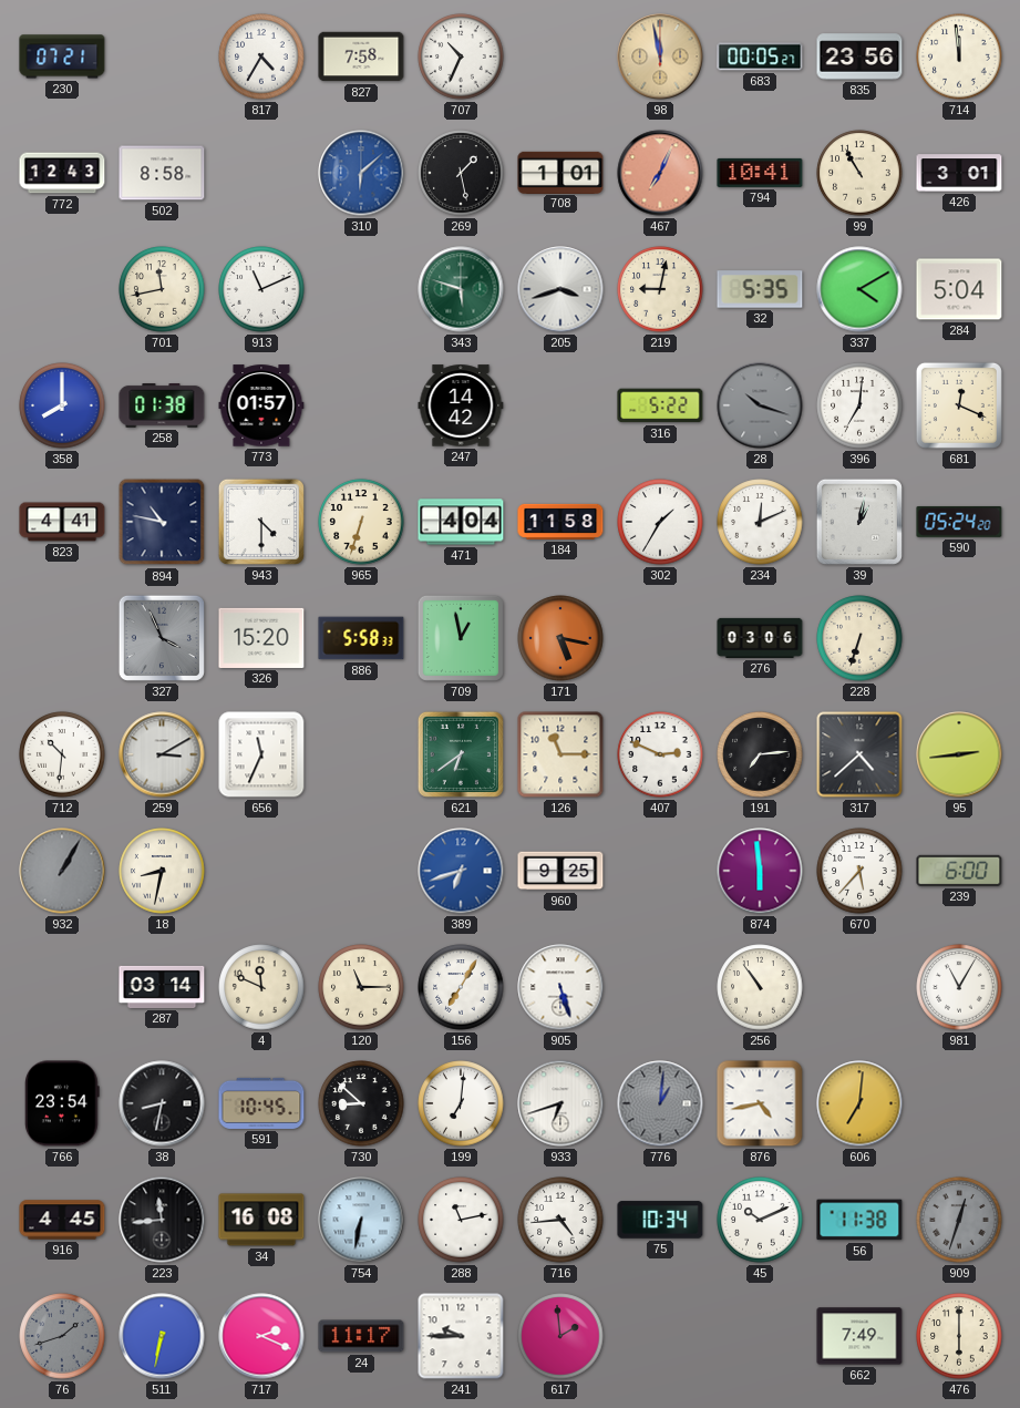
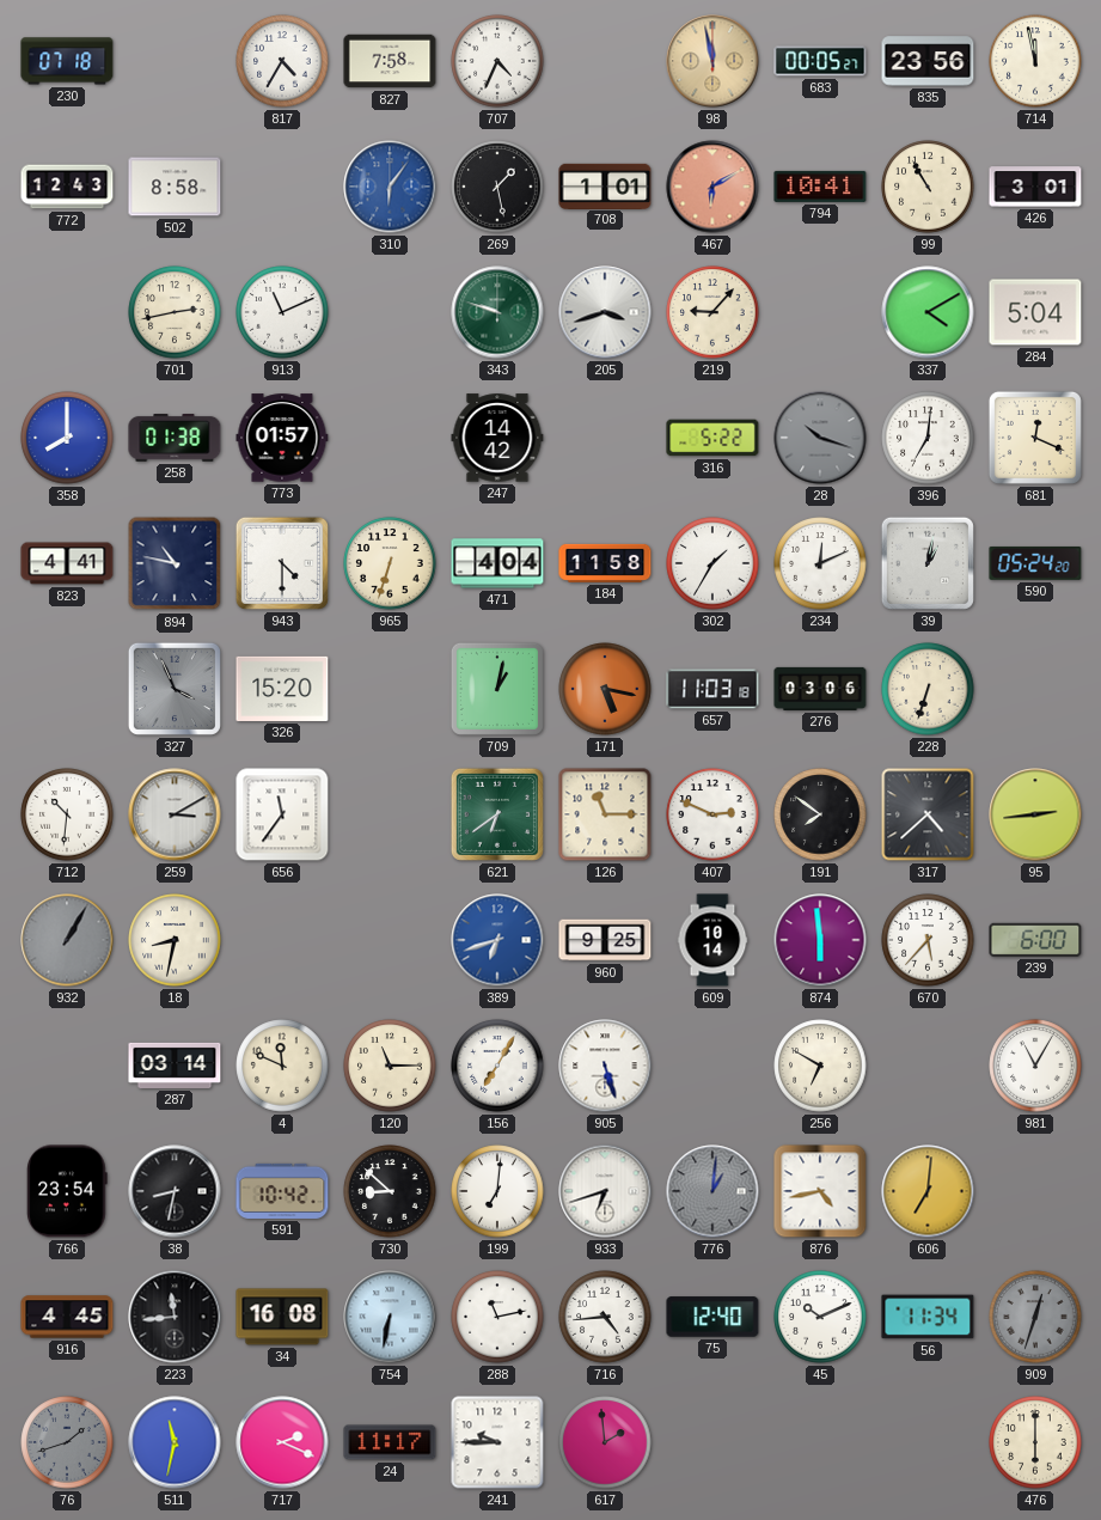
230: 07:21 -> 07:18
707: 10:34 -> 4:34
714: 11:59 -> 11:58
310: 6:08 -> 6:06
467: 7:04 -> 6:10
701: 11:43 -> 2:43
343: 5:48 -> 9:48
219: 9:02 -> 9:07
32: 5:35 -> none
886: 5:58 -> none
709: 12:58 -> 1:02
657: none -> 11:03
656: 11:34 -> 11:36
191: 7:14 -> 7:51
609: none -> 10:14
256: 10:54 -> 6:50
591: 10:45 -> 10:42
75: 10:34 -> 12:40
56: 11:38 -> 11:34
511: 6:32 -> 11:32
662: 7:49 -> none
